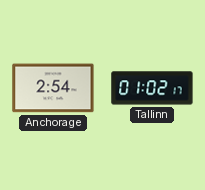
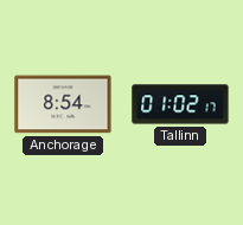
Anchorage: 2:54 -> 8:54
